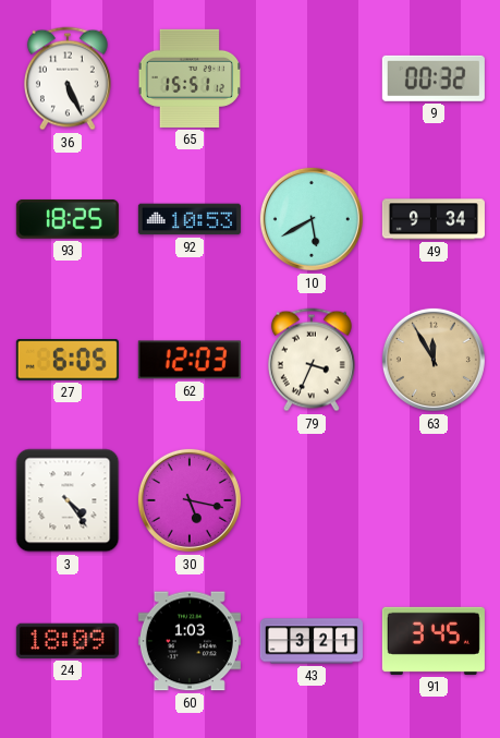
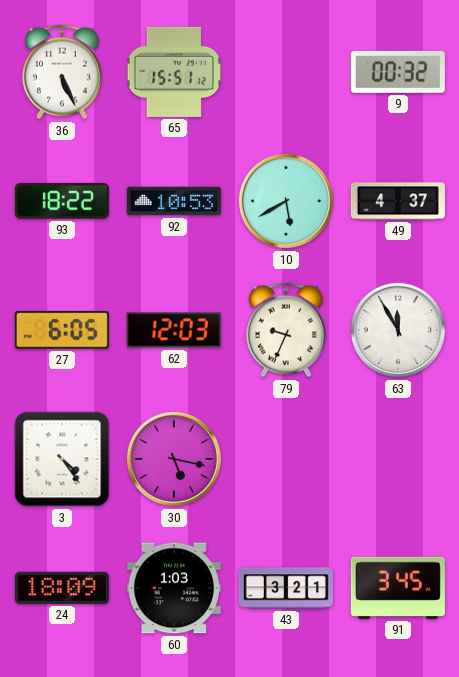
93: 18:25 -> 18:22
49: 9:34 -> 4:37
79: 3:34 -> 9:34
63 dial: champagne -> white
